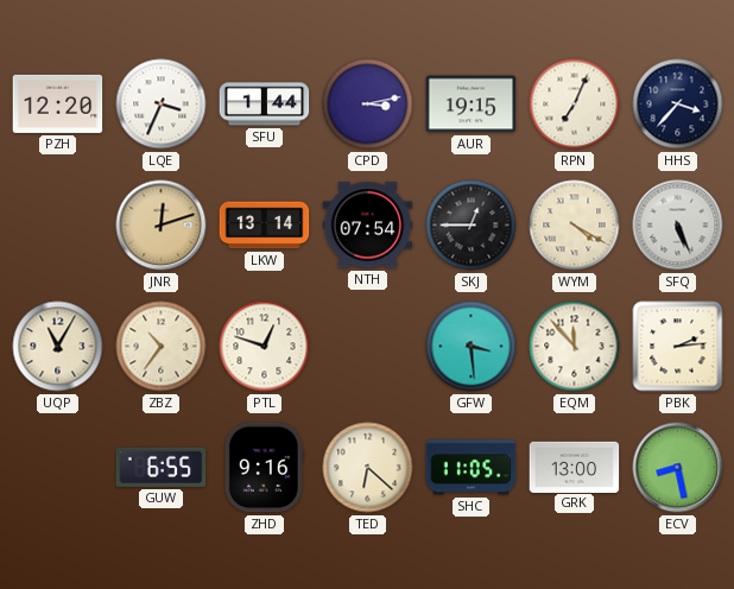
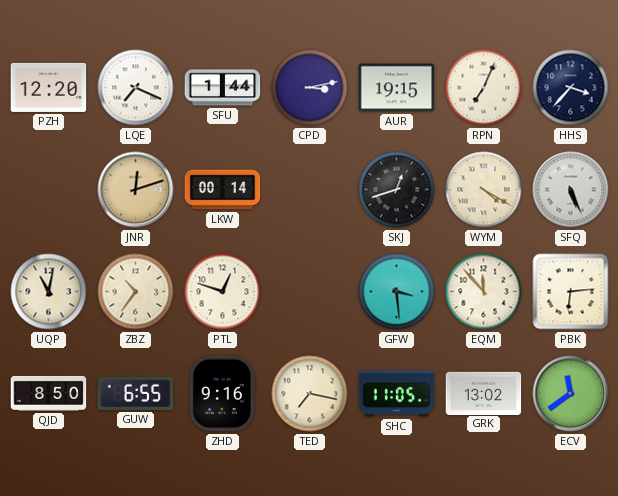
LQE: 3:34 -> 7:19
LKW: 13:14 -> 00:14
NTH: 07:54 -> none
SKJ: 12:45 -> 12:42
UQP: 11:05 -> 11:02
PBK: 2:14 -> 6:14
QJD: none -> 8:50
TED: 6:22 -> 7:17
GRK: 13:00 -> 13:02
ECV: 8:28 -> 11:39
